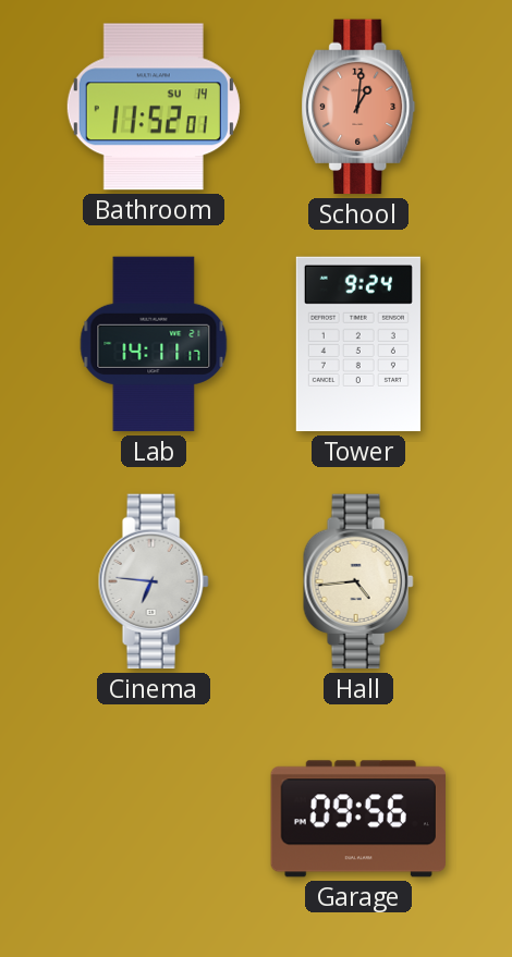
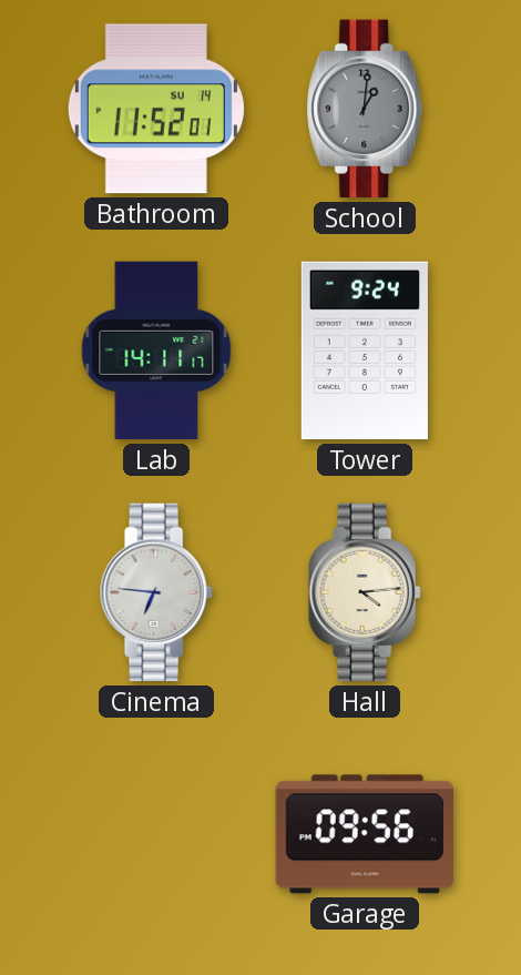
School dial: salmon -> grey
Hall: 4:44 -> 4:14
